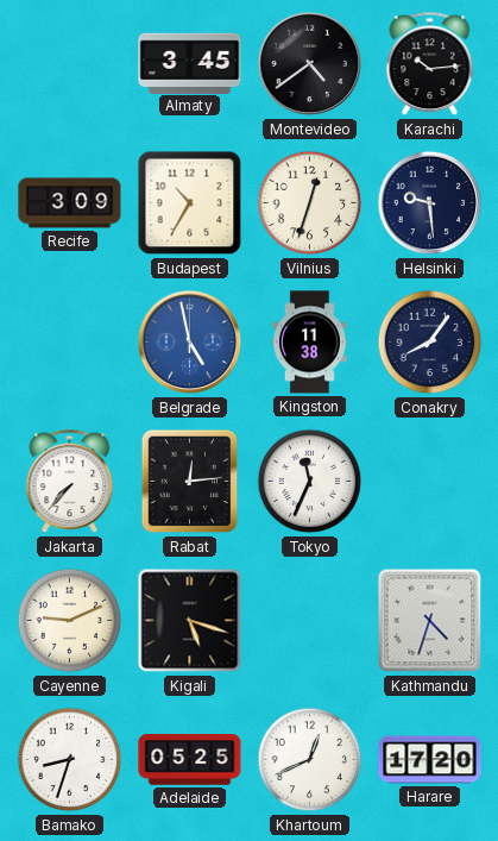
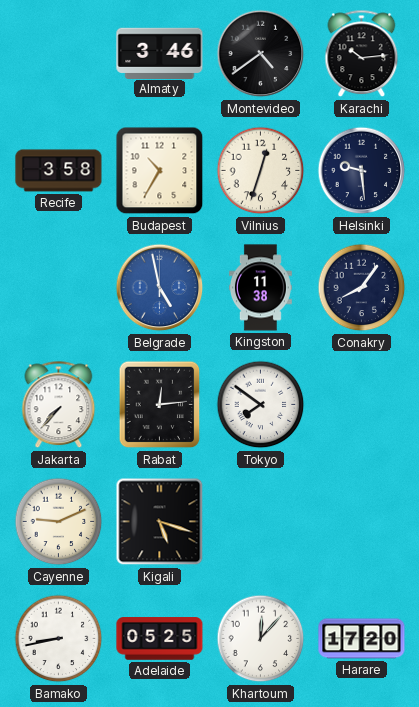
Almaty: 3:45 -> 3:46
Recife: 3:09 -> 3:58
Tokyo: 11:34 -> 7:51
Kathmandu: 4:33 -> none
Bamako: 8:33 -> 8:43
Khartoum: 12:41 -> 12:07
